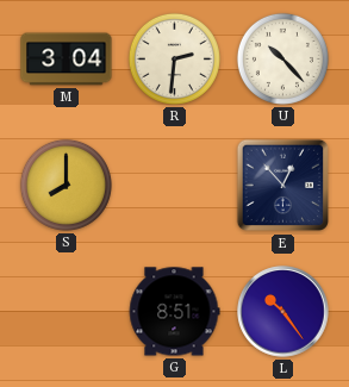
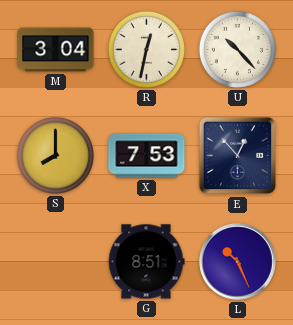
R: 2:31 -> 12:32
X: none -> 7:53
L: 10:24 -> 10:26
